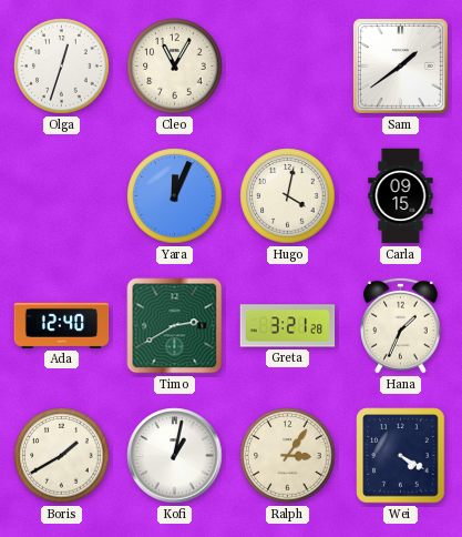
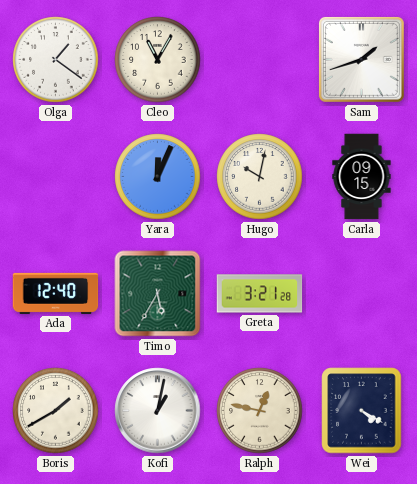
Olga: 12:33 -> 1:21
Sam: 1:39 -> 1:42
Hugo: 4:02 -> 10:02
Timo: 2:40 -> 5:35
Hana: 1:34 -> none
Ralph: 3:06 -> 12:47
